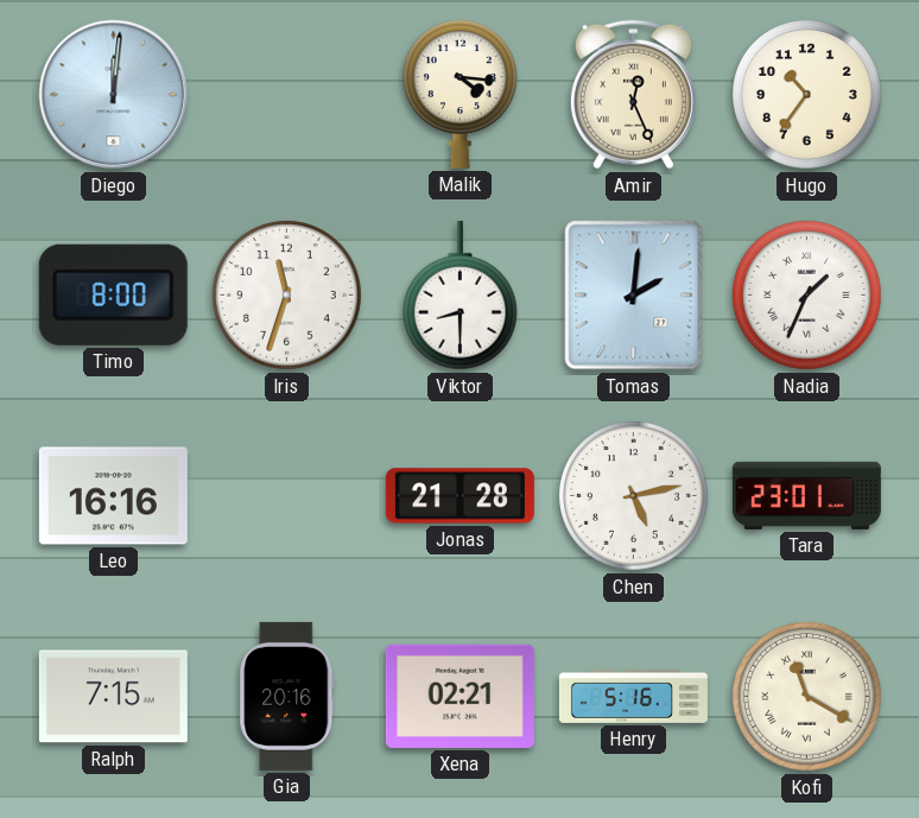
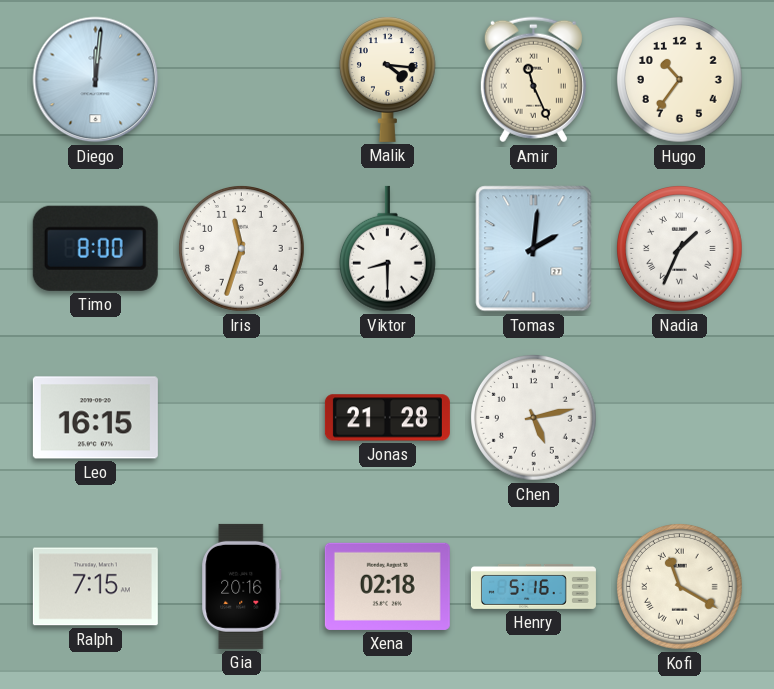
Amir: 12:26 -> 11:26
Leo: 16:16 -> 16:15
Tara: 23:01 -> none
Xena: 02:21 -> 02:18
